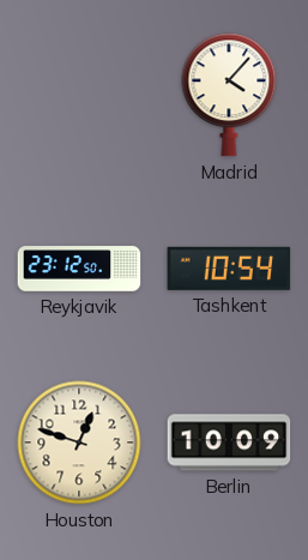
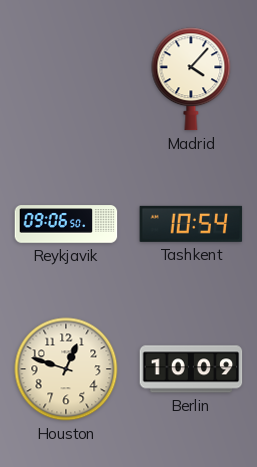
Reykjavik: 23:12 -> 09:06
